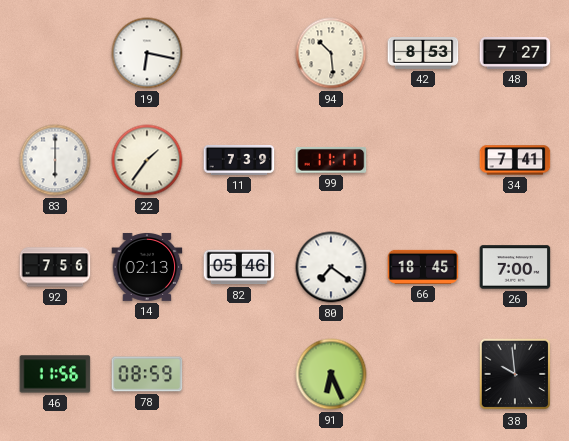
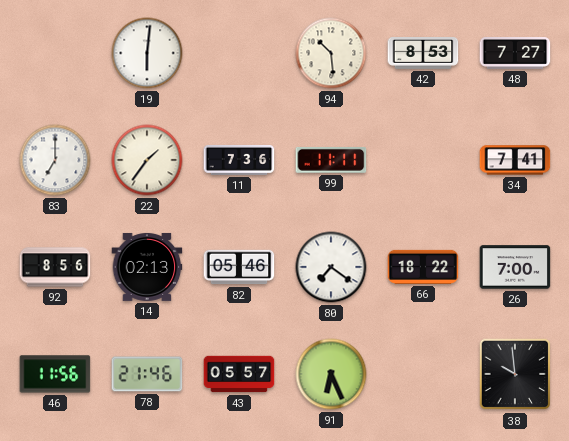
19: 6:17 -> 6:01
83: 6:00 -> 7:00
11: 7:39 -> 7:36
92: 7:56 -> 8:56
66: 18:45 -> 18:22
78: 08:59 -> 21:46
43: none -> 05:57
